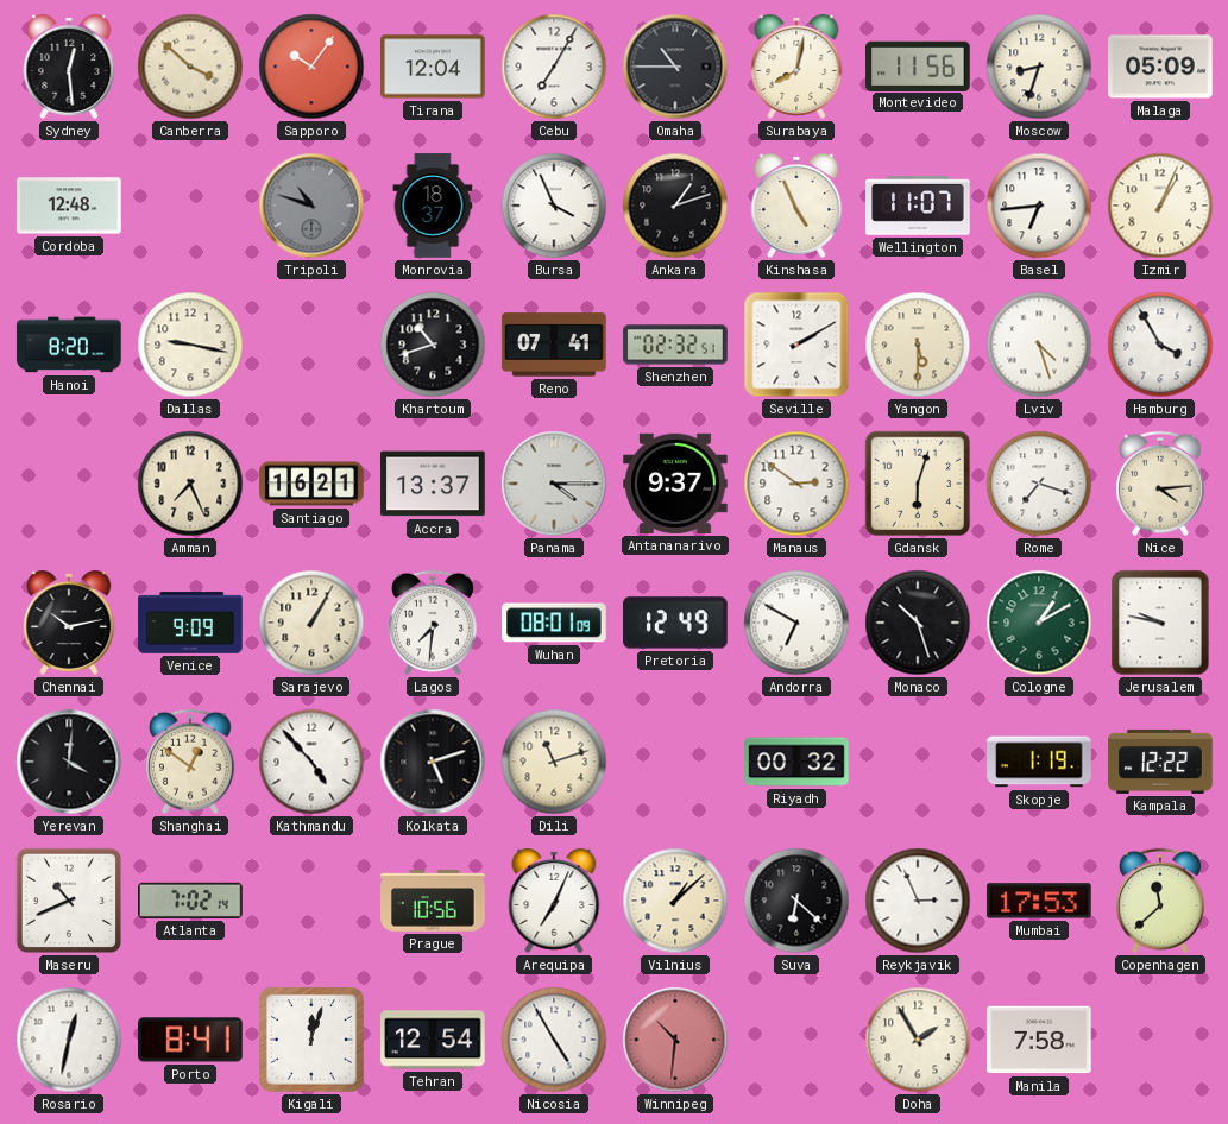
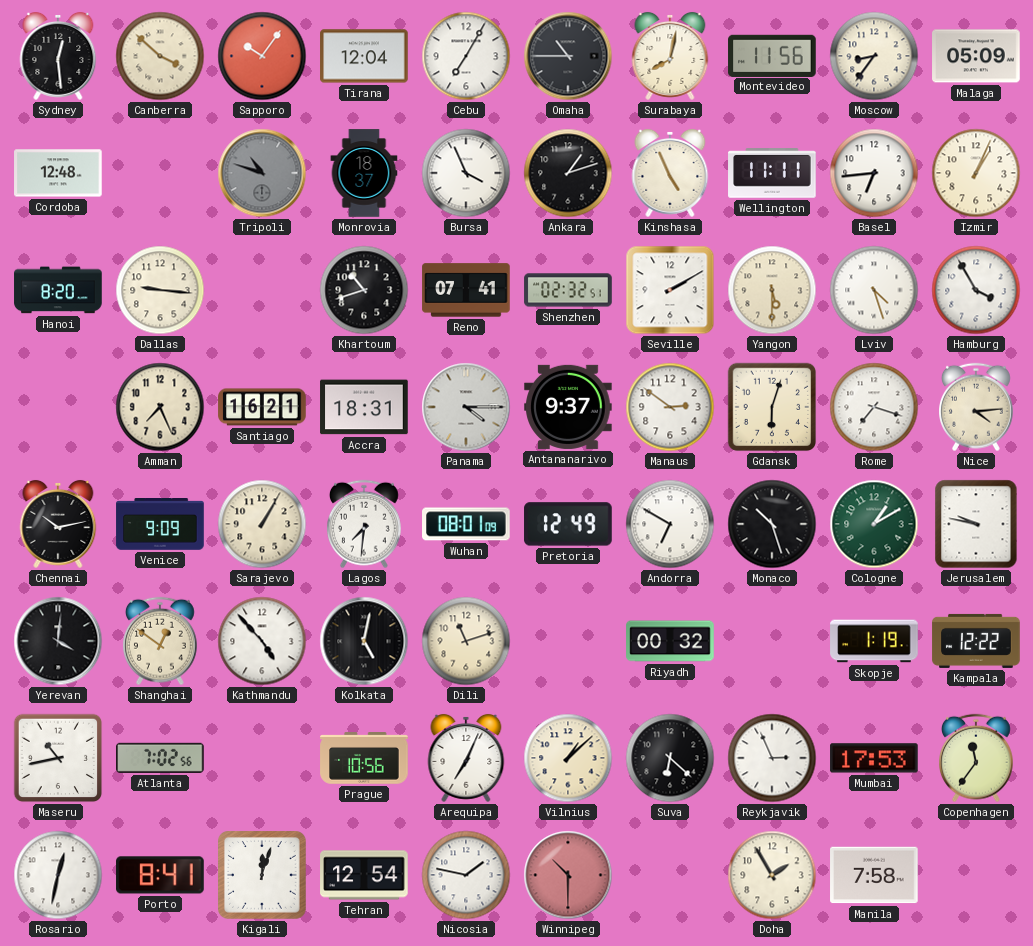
Moscow: 8:33 -> 8:36
Wellington: 11:07 -> 11:11
Dallas: 9:17 -> 9:16
Accra: 13:37 -> 18:31
Kolkata: 5:12 -> 5:02
Maseru: 10:41 -> 10:43
Atlanta: 7:02:14 -> 7:02:56
Copenhagen: 11:38 -> 11:36
Nicosia: 4:55 -> 1:47
Winnipeg: 10:31 -> 10:30
